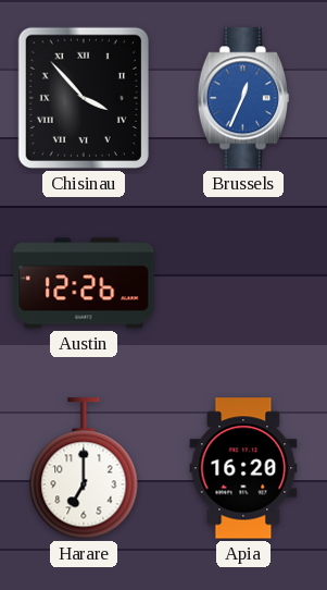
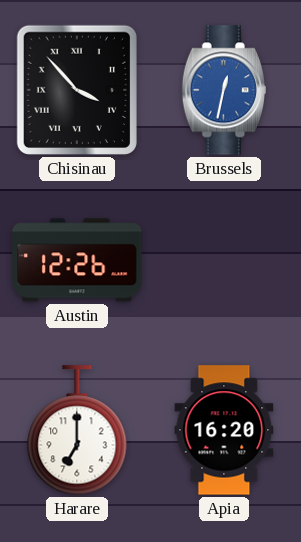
Brussels: 12:34 -> 12:32
